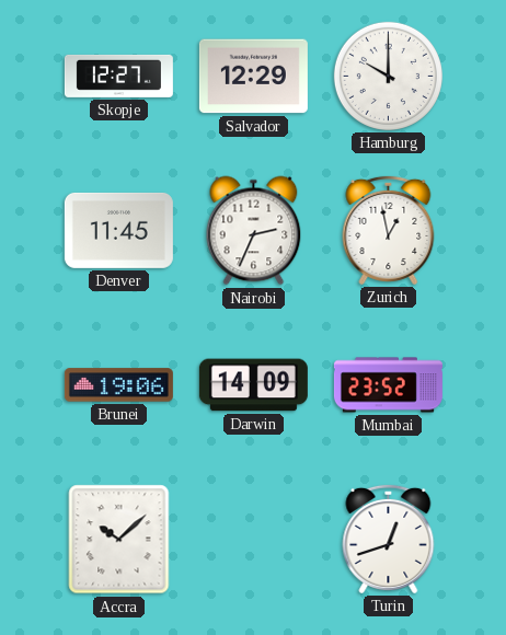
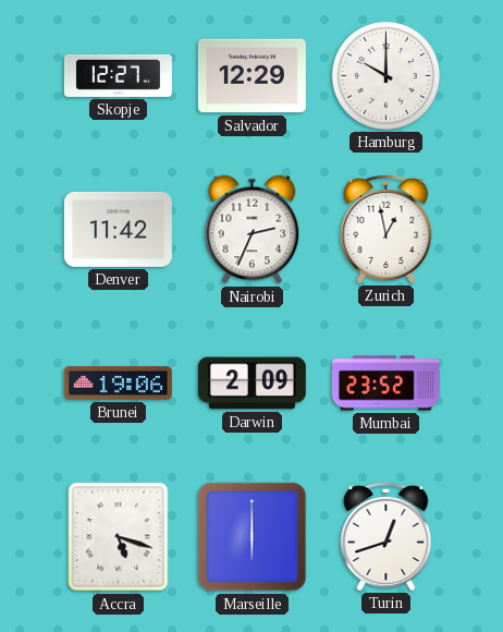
Denver: 11:45 -> 11:42
Darwin: 14:09 -> 2:09
Accra: 10:08 -> 5:18
Marseille: none -> 6:00
